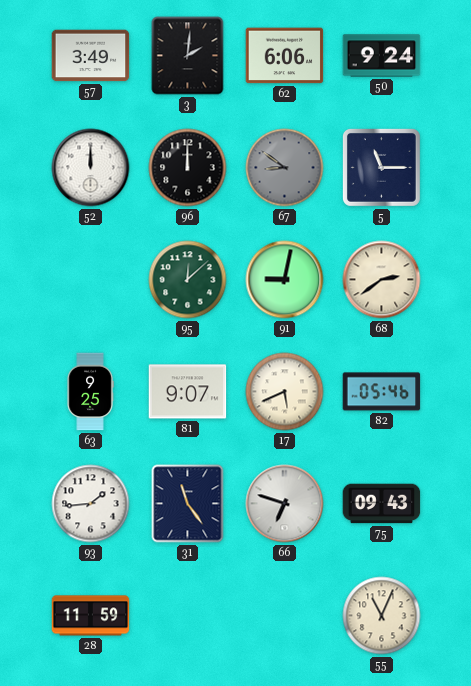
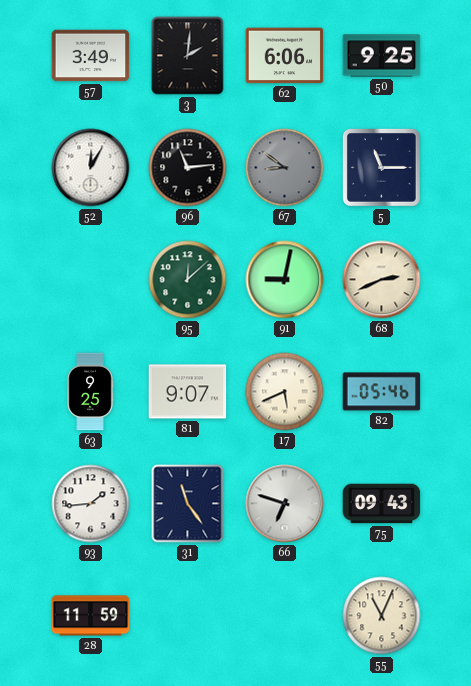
50: 9:24 -> 9:25
52: 12:00 -> 12:05
96: 12:00 -> 11:14
68: 2:39 -> 2:41
